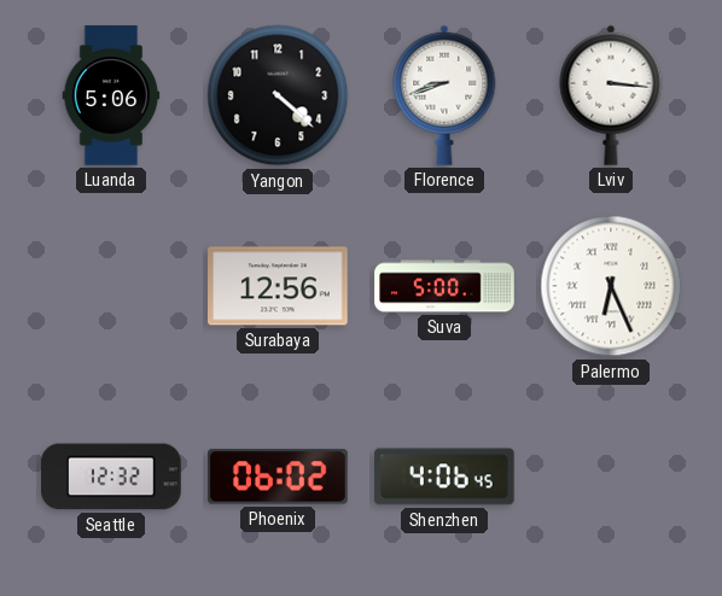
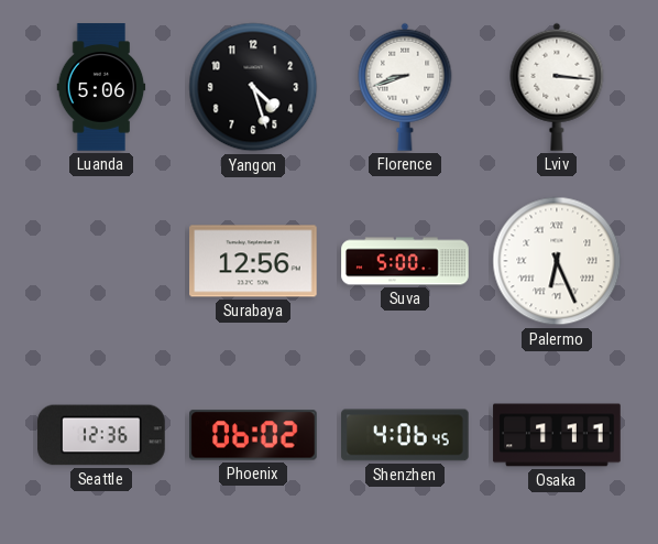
Yangon: 4:22 -> 4:27
Seattle: 12:32 -> 12:36
Osaka: none -> 1:11
